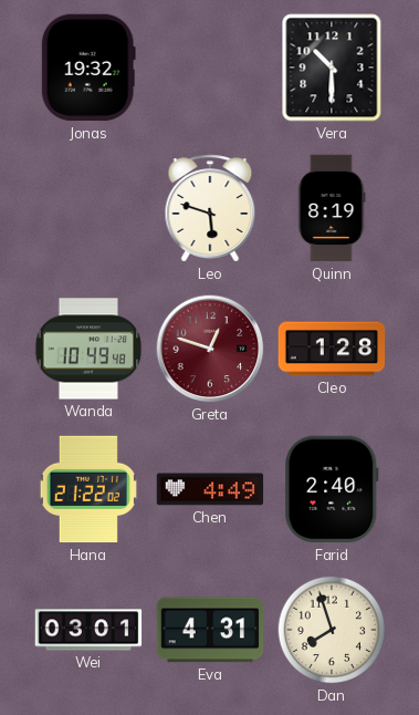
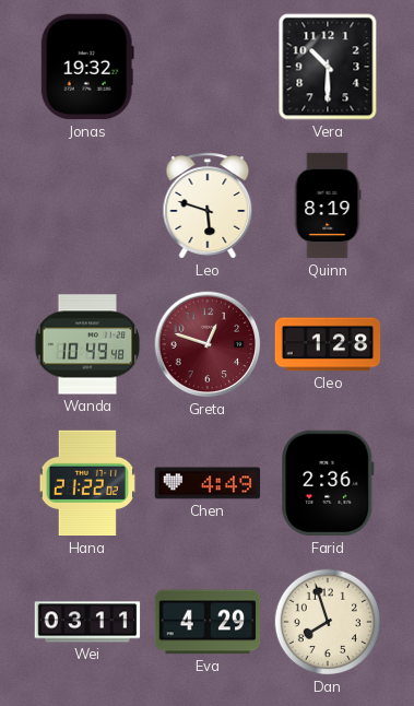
Farid: 2:40 -> 2:36
Wei: 03:01 -> 03:11
Eva: 4:31 -> 4:29
